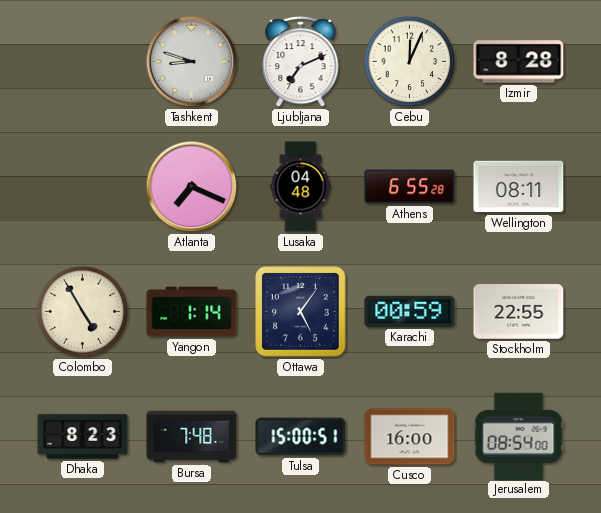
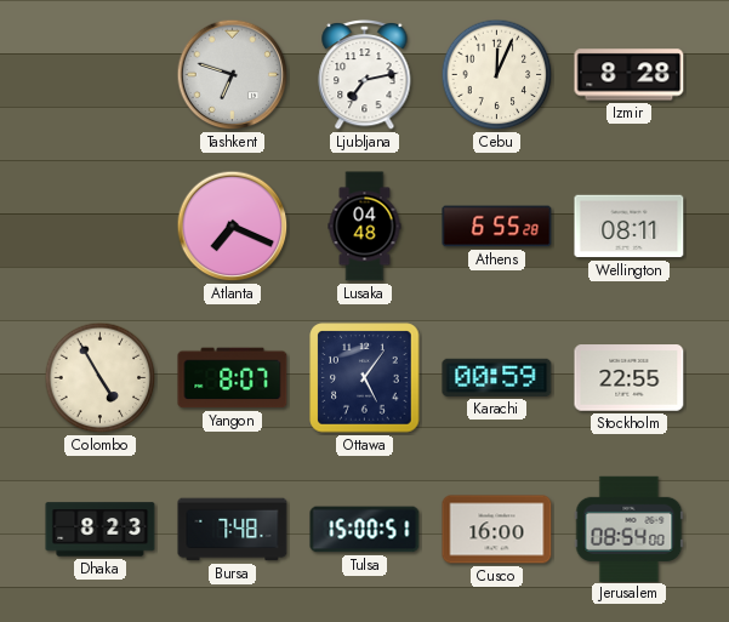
Tashkent: 8:48 -> 6:48
Ljubljana: 7:11 -> 7:13
Yangon: 1:14 -> 8:07
